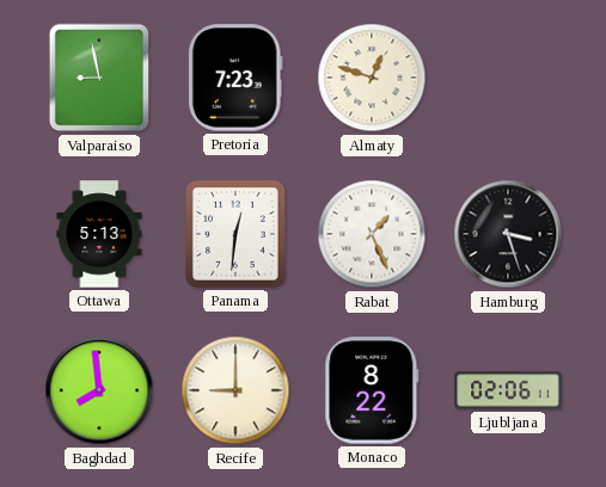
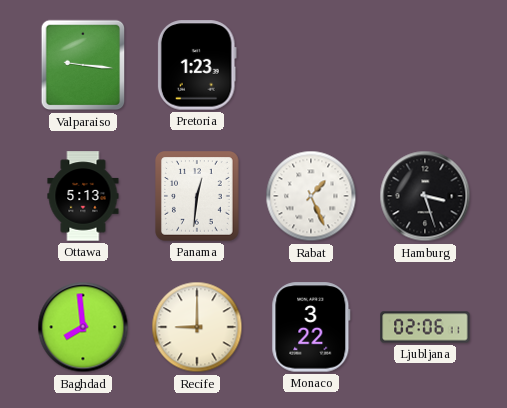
Valparaiso: 8:58 -> 9:16
Pretoria: 7:23 -> 1:23
Almaty: 12:48 -> none
Monaco: 8:22 -> 3:22
